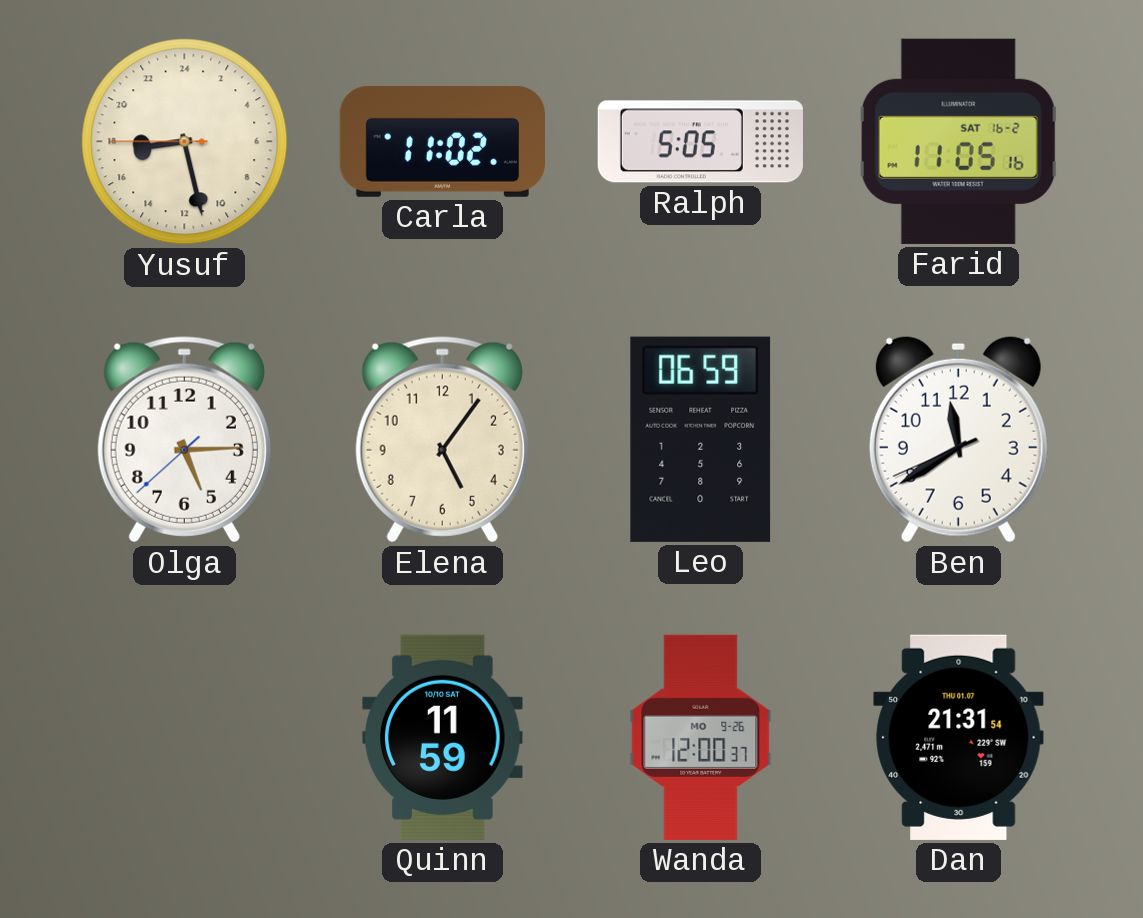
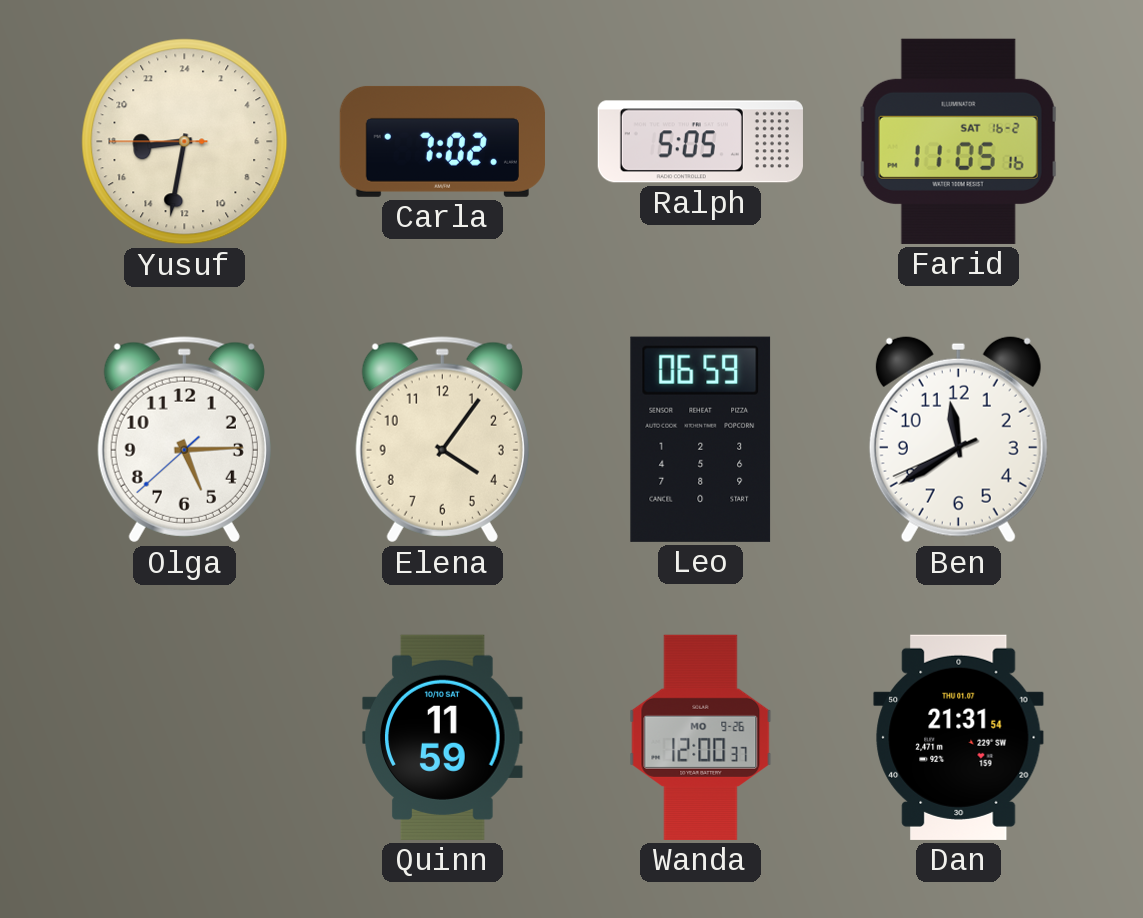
Yusuf: 17:27 -> 17:31
Carla: 11:02 -> 7:02
Elena: 5:06 -> 4:06
